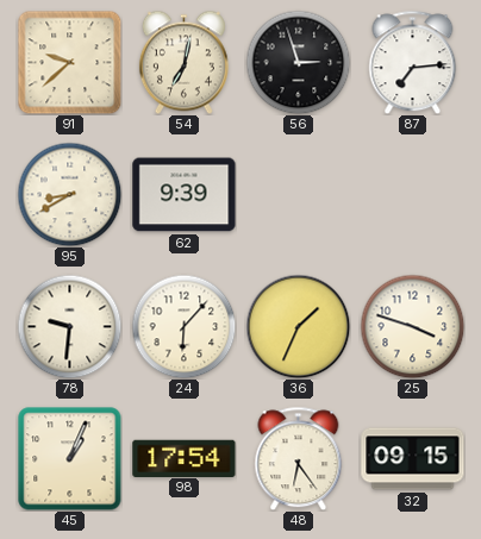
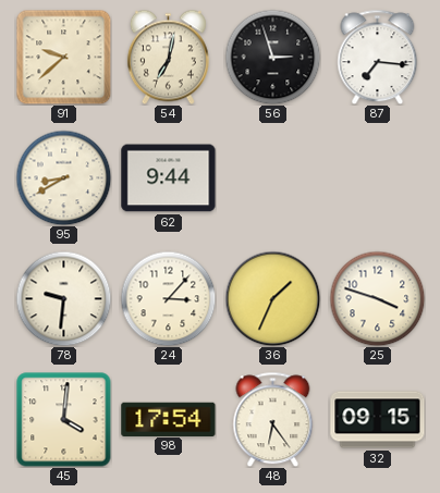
87: 7:14 -> 7:16
62: 9:39 -> 9:44
24: 6:07 -> 3:07
45: 1:04 -> 4:01
